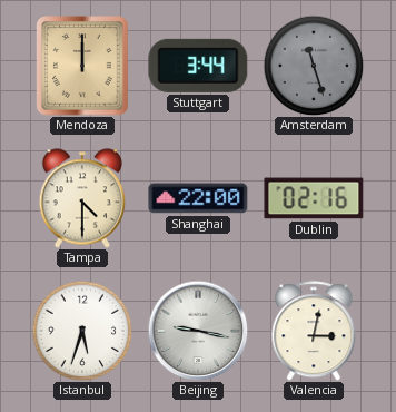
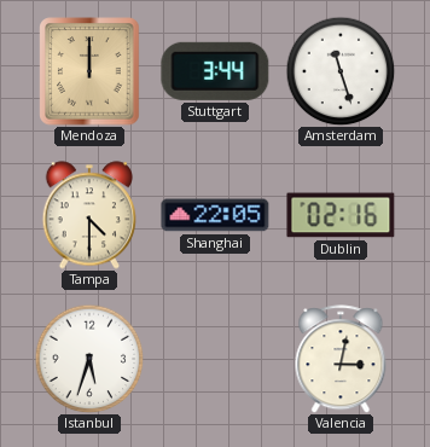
Amsterdam dial: grey -> white
Shanghai: 22:00 -> 22:05
Beijing: 9:17 -> none
